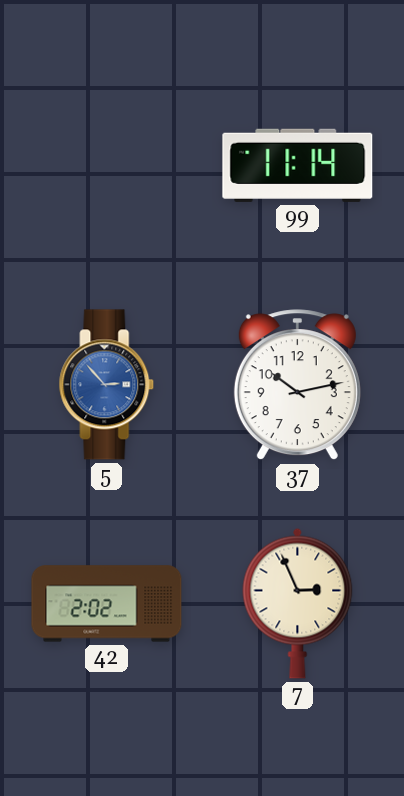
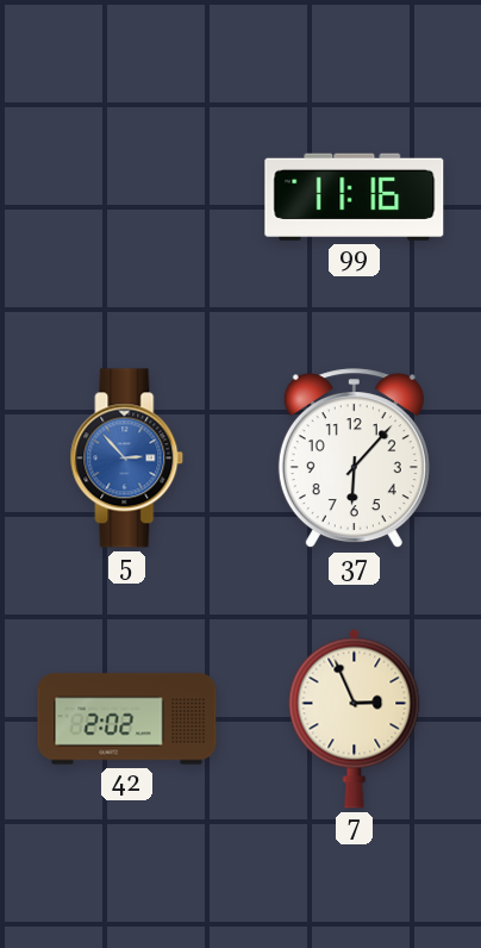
99: 11:14 -> 11:16
37: 10:13 -> 6:07
